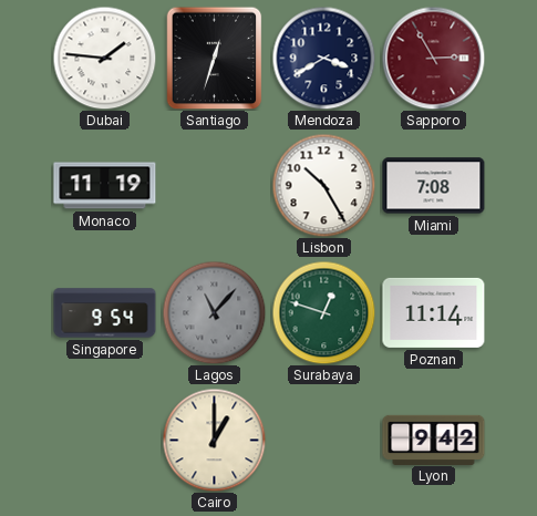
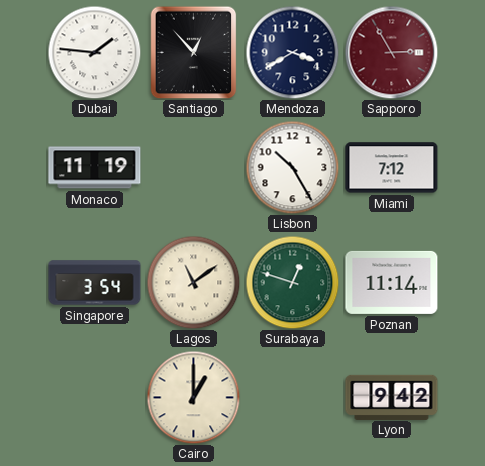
Santiago: 12:33 -> 12:53
Miami: 7:08 -> 7:12
Singapore: 9:54 -> 3:54
Lagos: 11:07 -> 11:09
Lagos dial: grey -> cream
